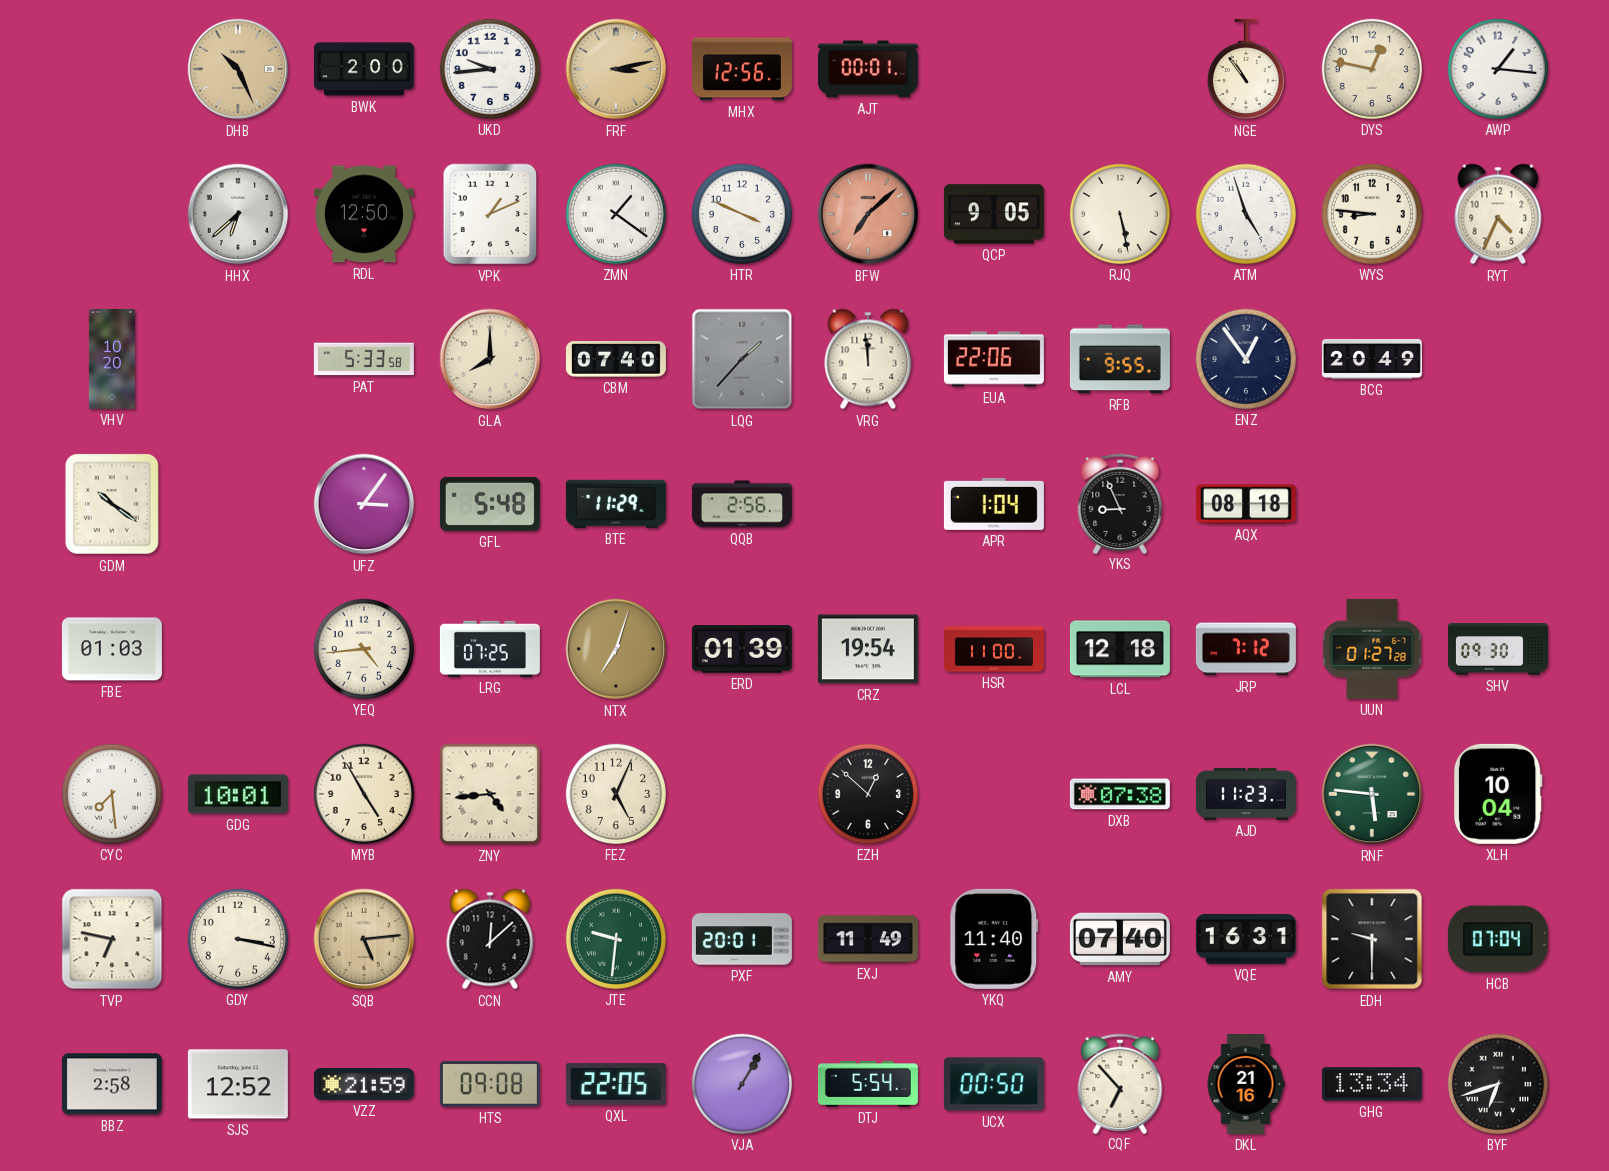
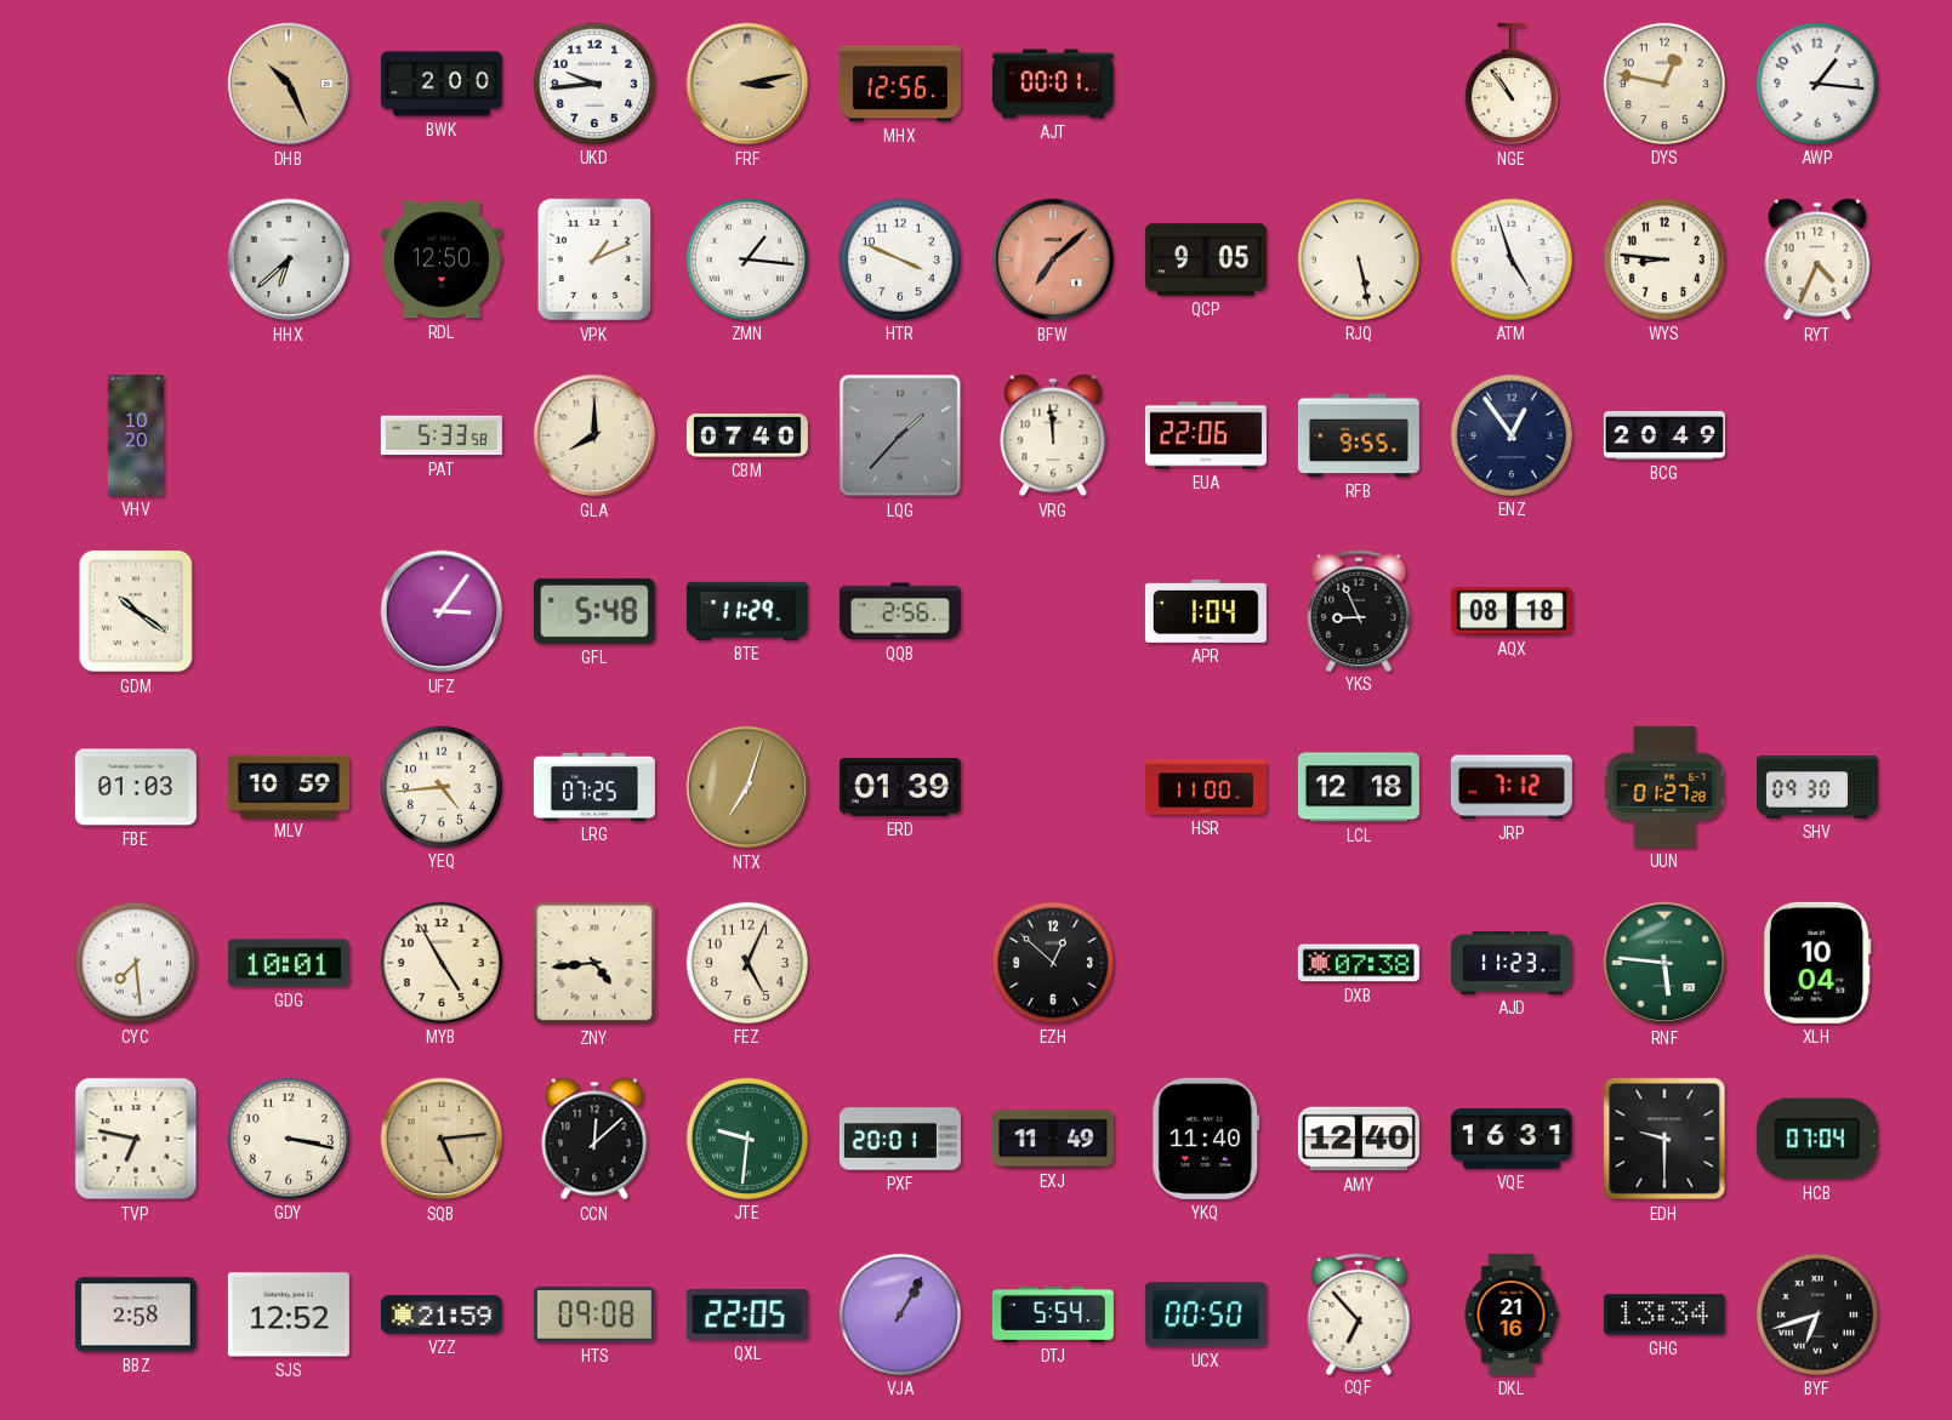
ZMN: 1:21 -> 1:16
MLV: none -> 10:59
CRZ: 19:54 -> none
AMY: 07:40 -> 12:40
